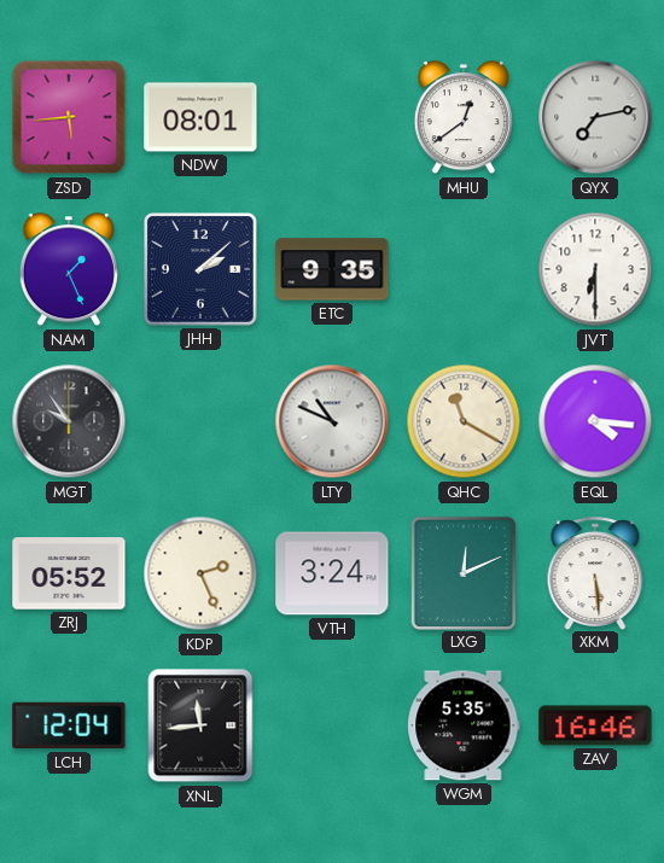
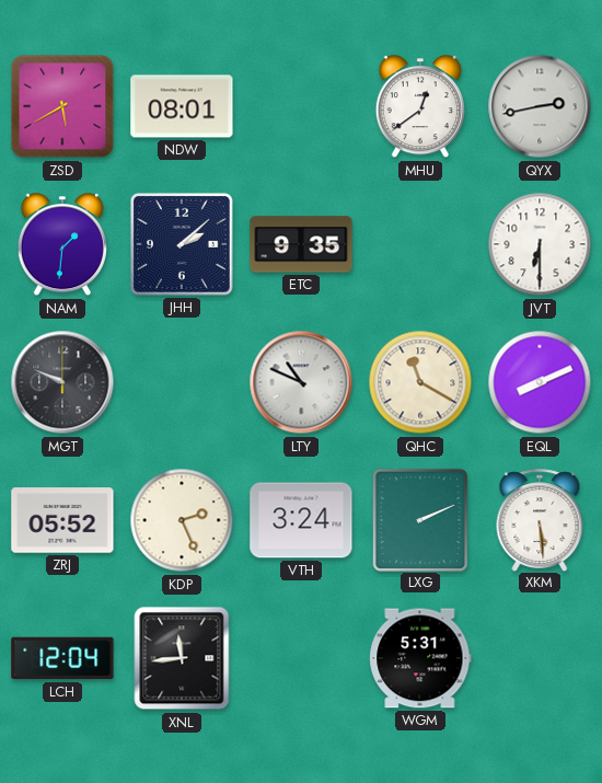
ZSD: 5:44 -> 5:40
QYX: 7:13 -> 2:43
NAM: 1:26 -> 1:31
MGT: 9:54 -> 9:49
EQL: 4:16 -> 8:11
LXG: 12:11 -> 2:11
WGM: 5:35 -> 5:31
ZAV: 16:46 -> none
